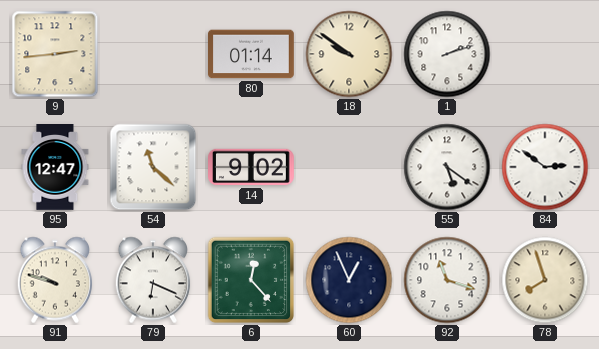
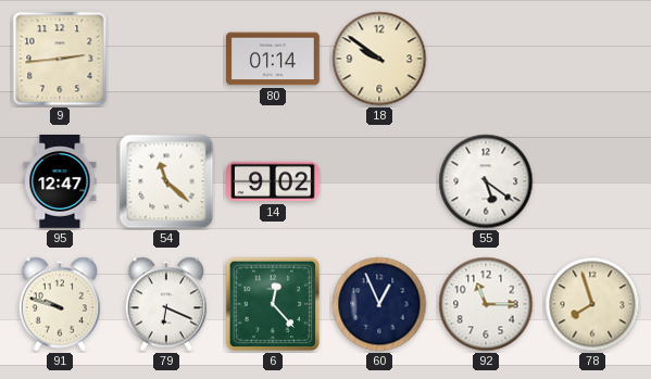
1: 2:12 -> none
84: 2:51 -> none
92: 11:18 -> 11:15
